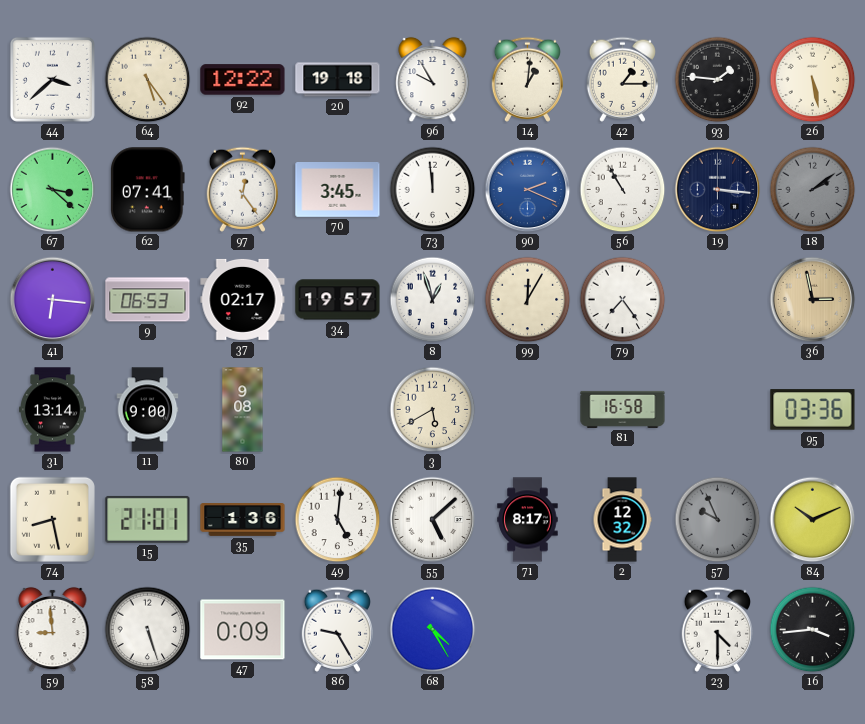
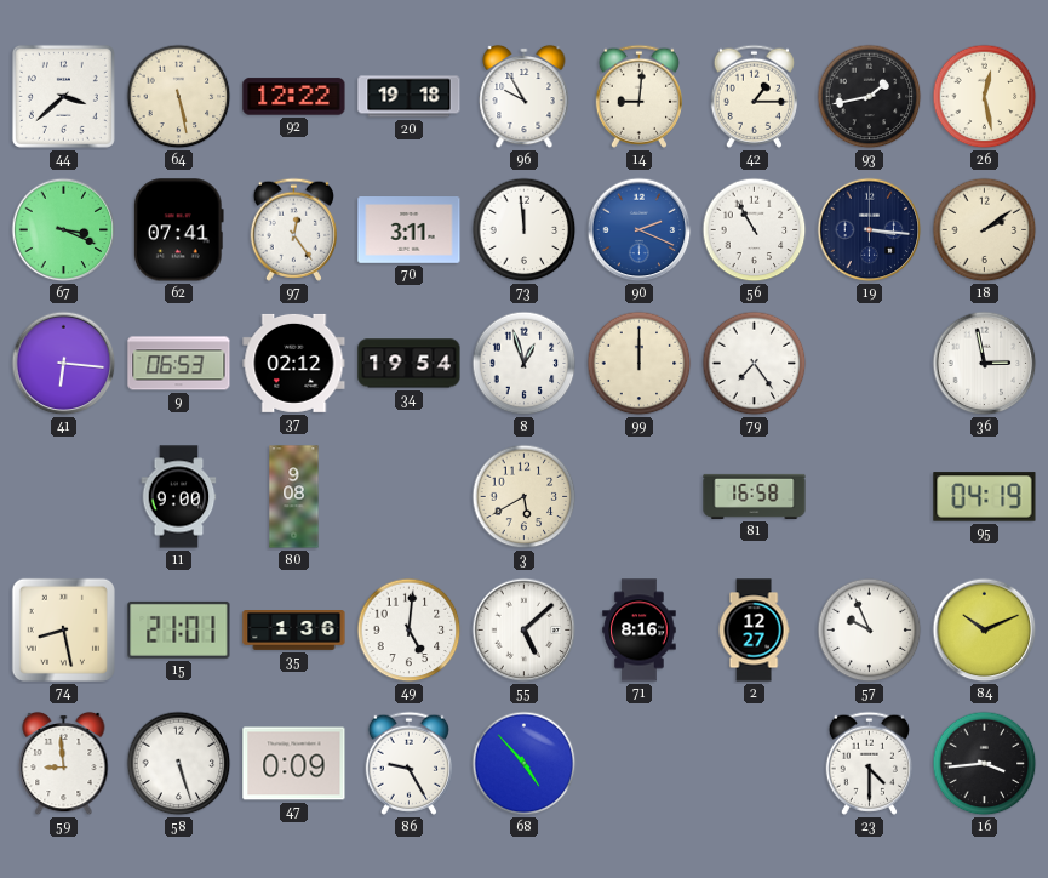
64: 5:24 -> 5:28
14: 1:01 -> 9:01
93: 1:46 -> 1:43
26: 5:28 -> 12:28
67: 3:22 -> 3:19
70: 3:45 -> 3:11
18 dial: grey -> cream
37: 02:17 -> 02:12
34: 19:57 -> 19:54
99: 12:05 -> 12:00
36 dial: champagne -> white
31: 13:14 -> none
95: 03:36 -> 04:19
71: 8:17 -> 8:16
2: 12:32 -> 12:27
57 dial: grey -> white
68: 4:25 -> 4:53
